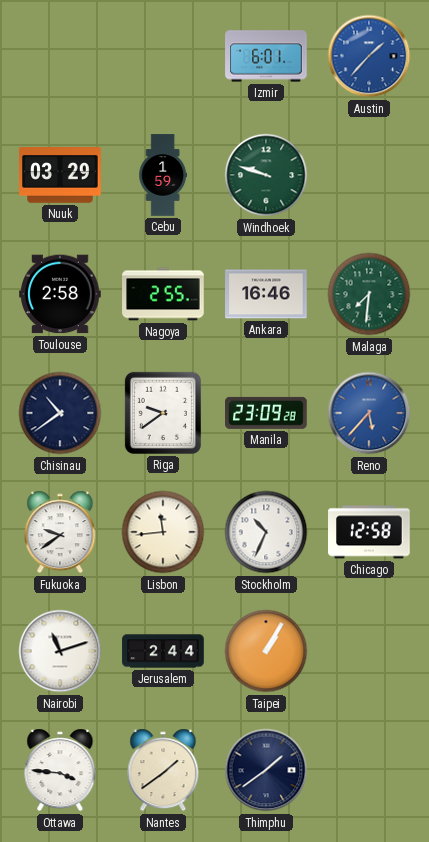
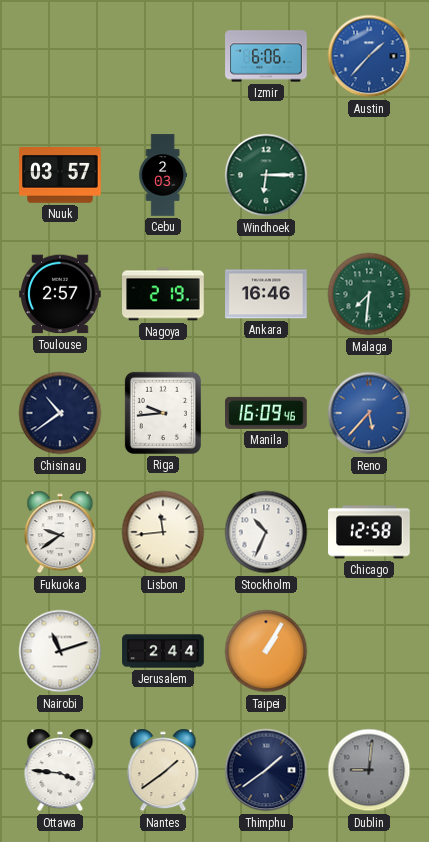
Izmir: 6:01 -> 6:06
Nuuk: 03:29 -> 03:57
Cebu: 1:59 -> 2:03
Windhoek: 9:48 -> 6:15
Toulouse: 2:58 -> 2:57
Nagoya: 2:55 -> 2:19
Riga: 9:39 -> 9:44
Manila: 23:09 -> 16:09
Dublin: none -> 9:01
